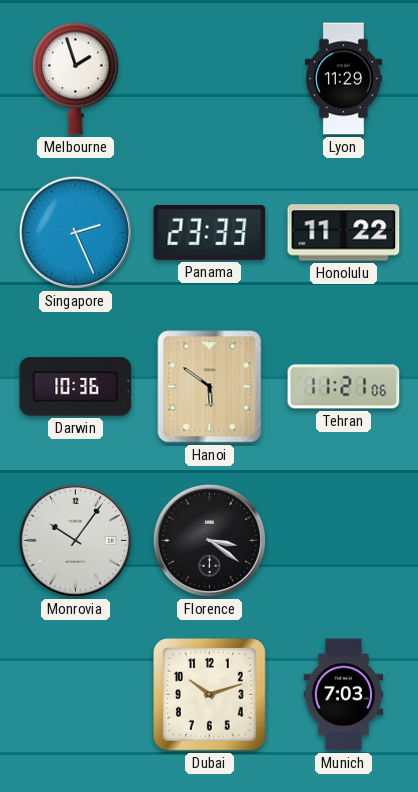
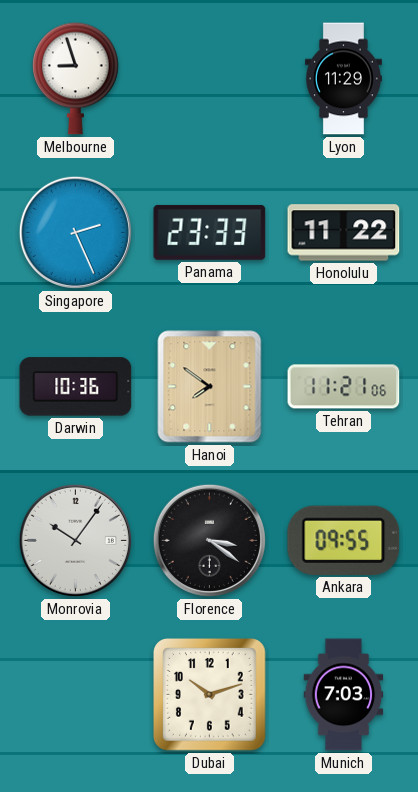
Melbourne: 1:57 -> 8:57
Hanoi: 5:51 -> 7:51
Ankara: none -> 09:55
